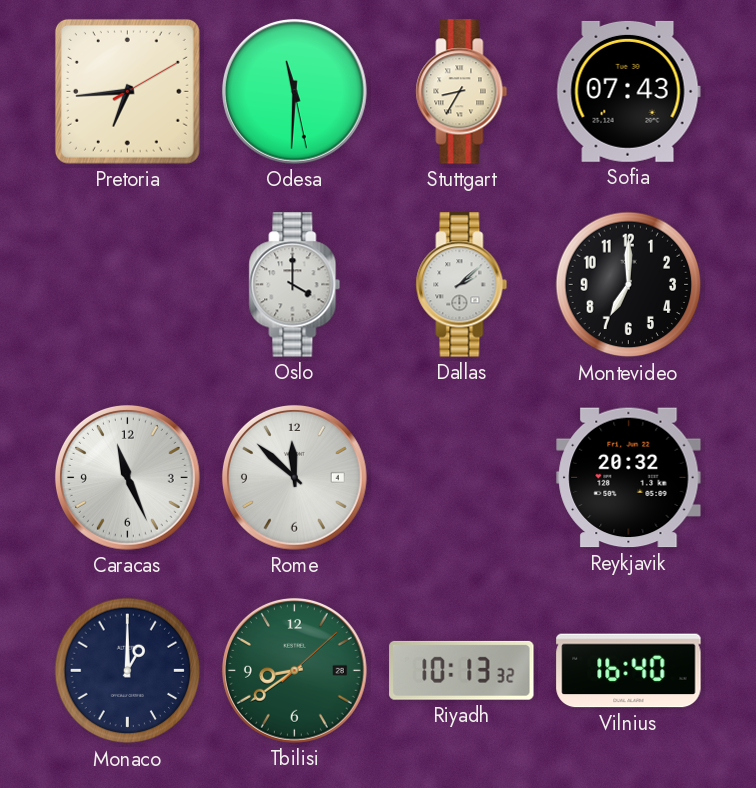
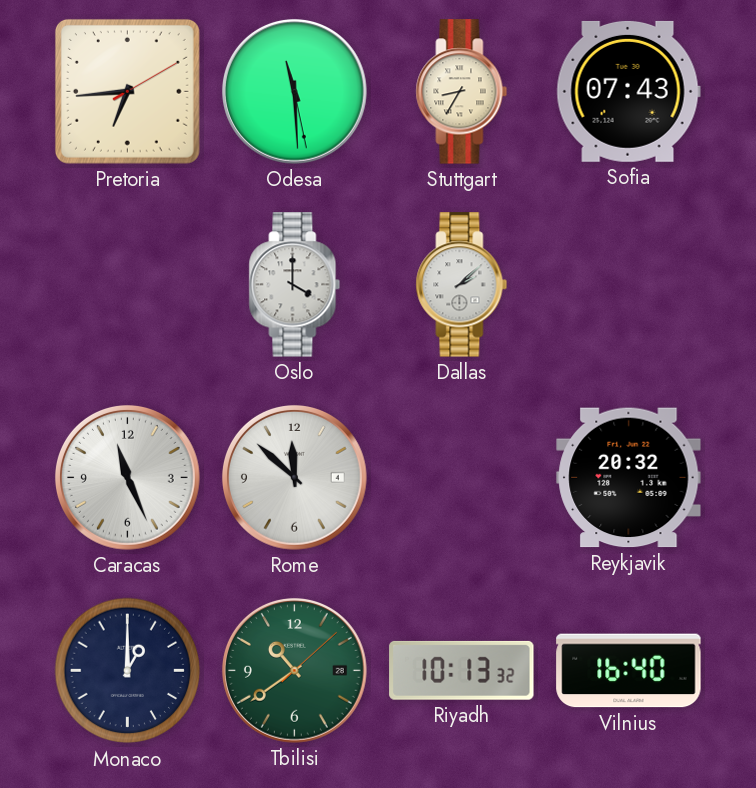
Odesa: 11:30 -> 11:29
Montevideo: 7:00 -> none
Tbilisi: 8:39 -> 10:39
